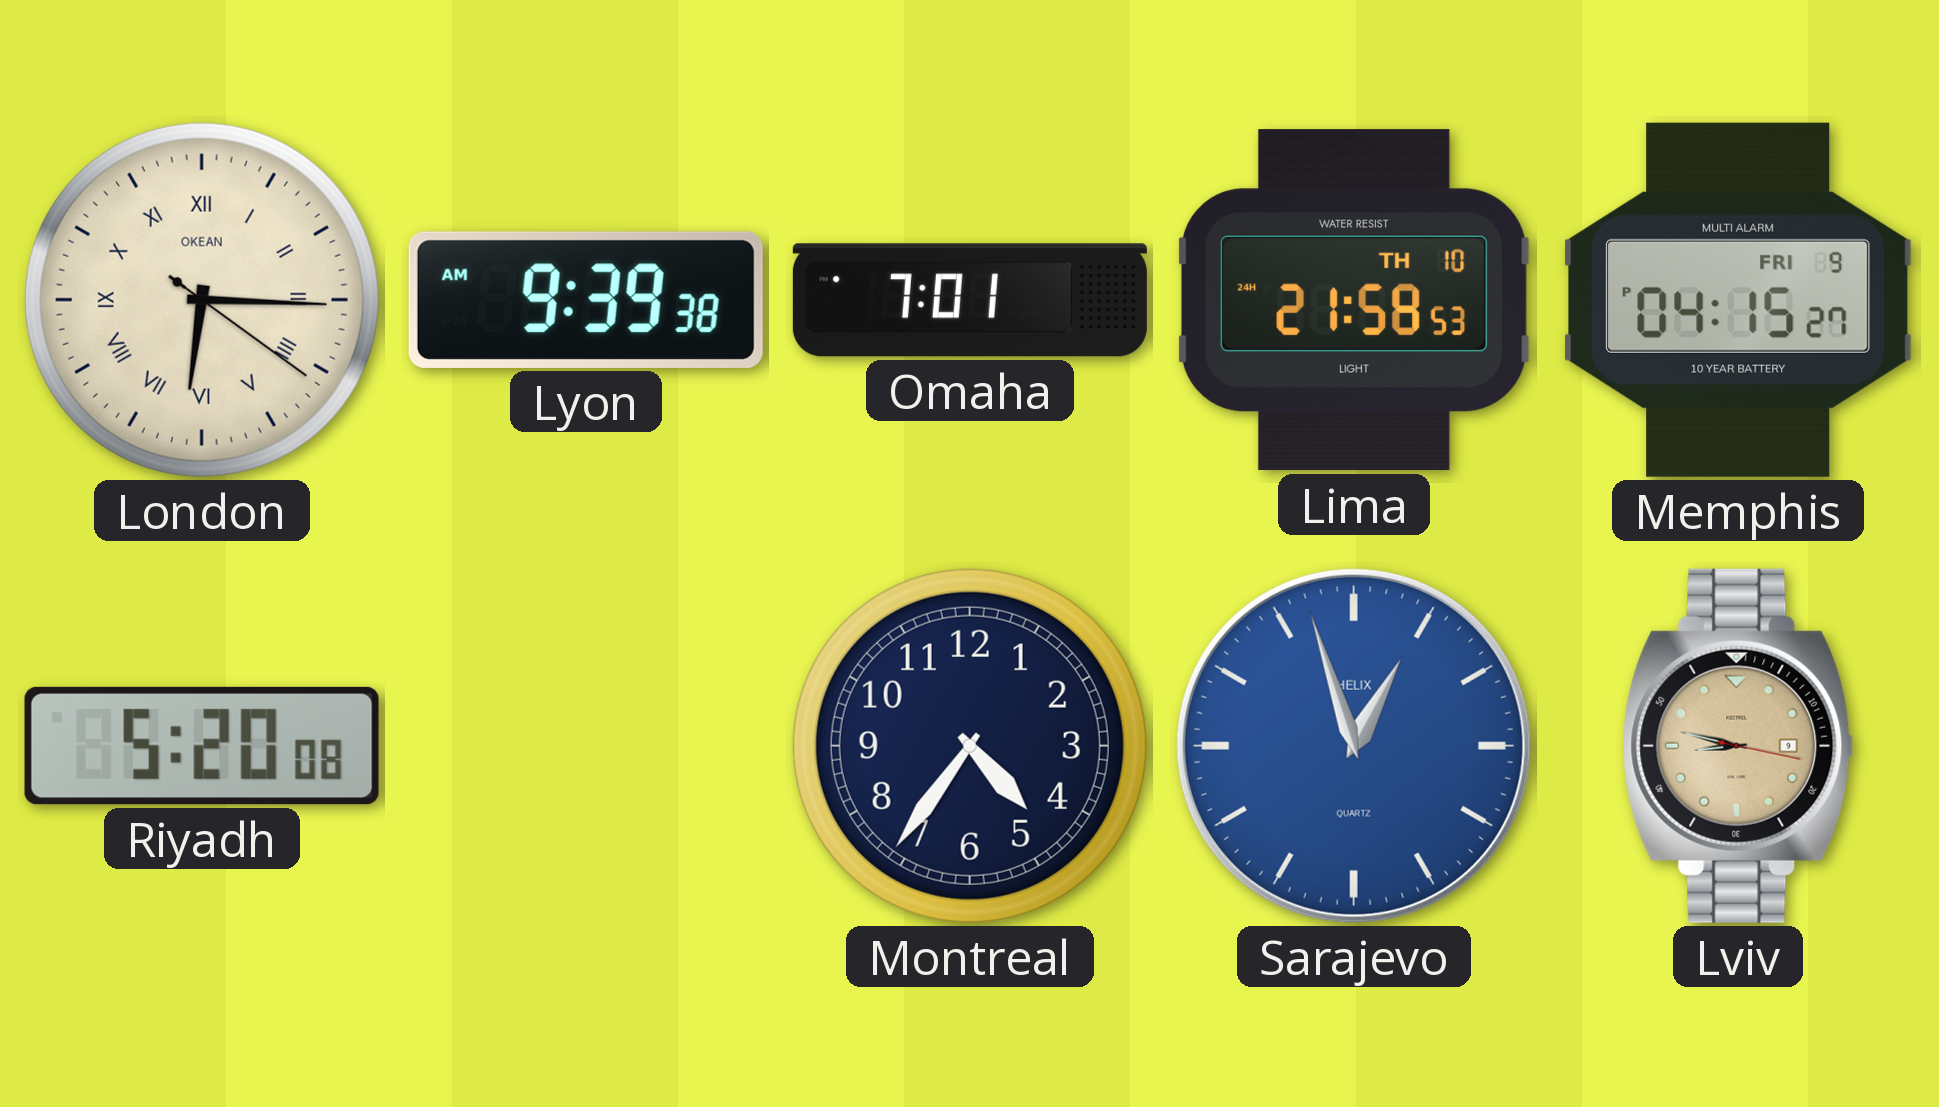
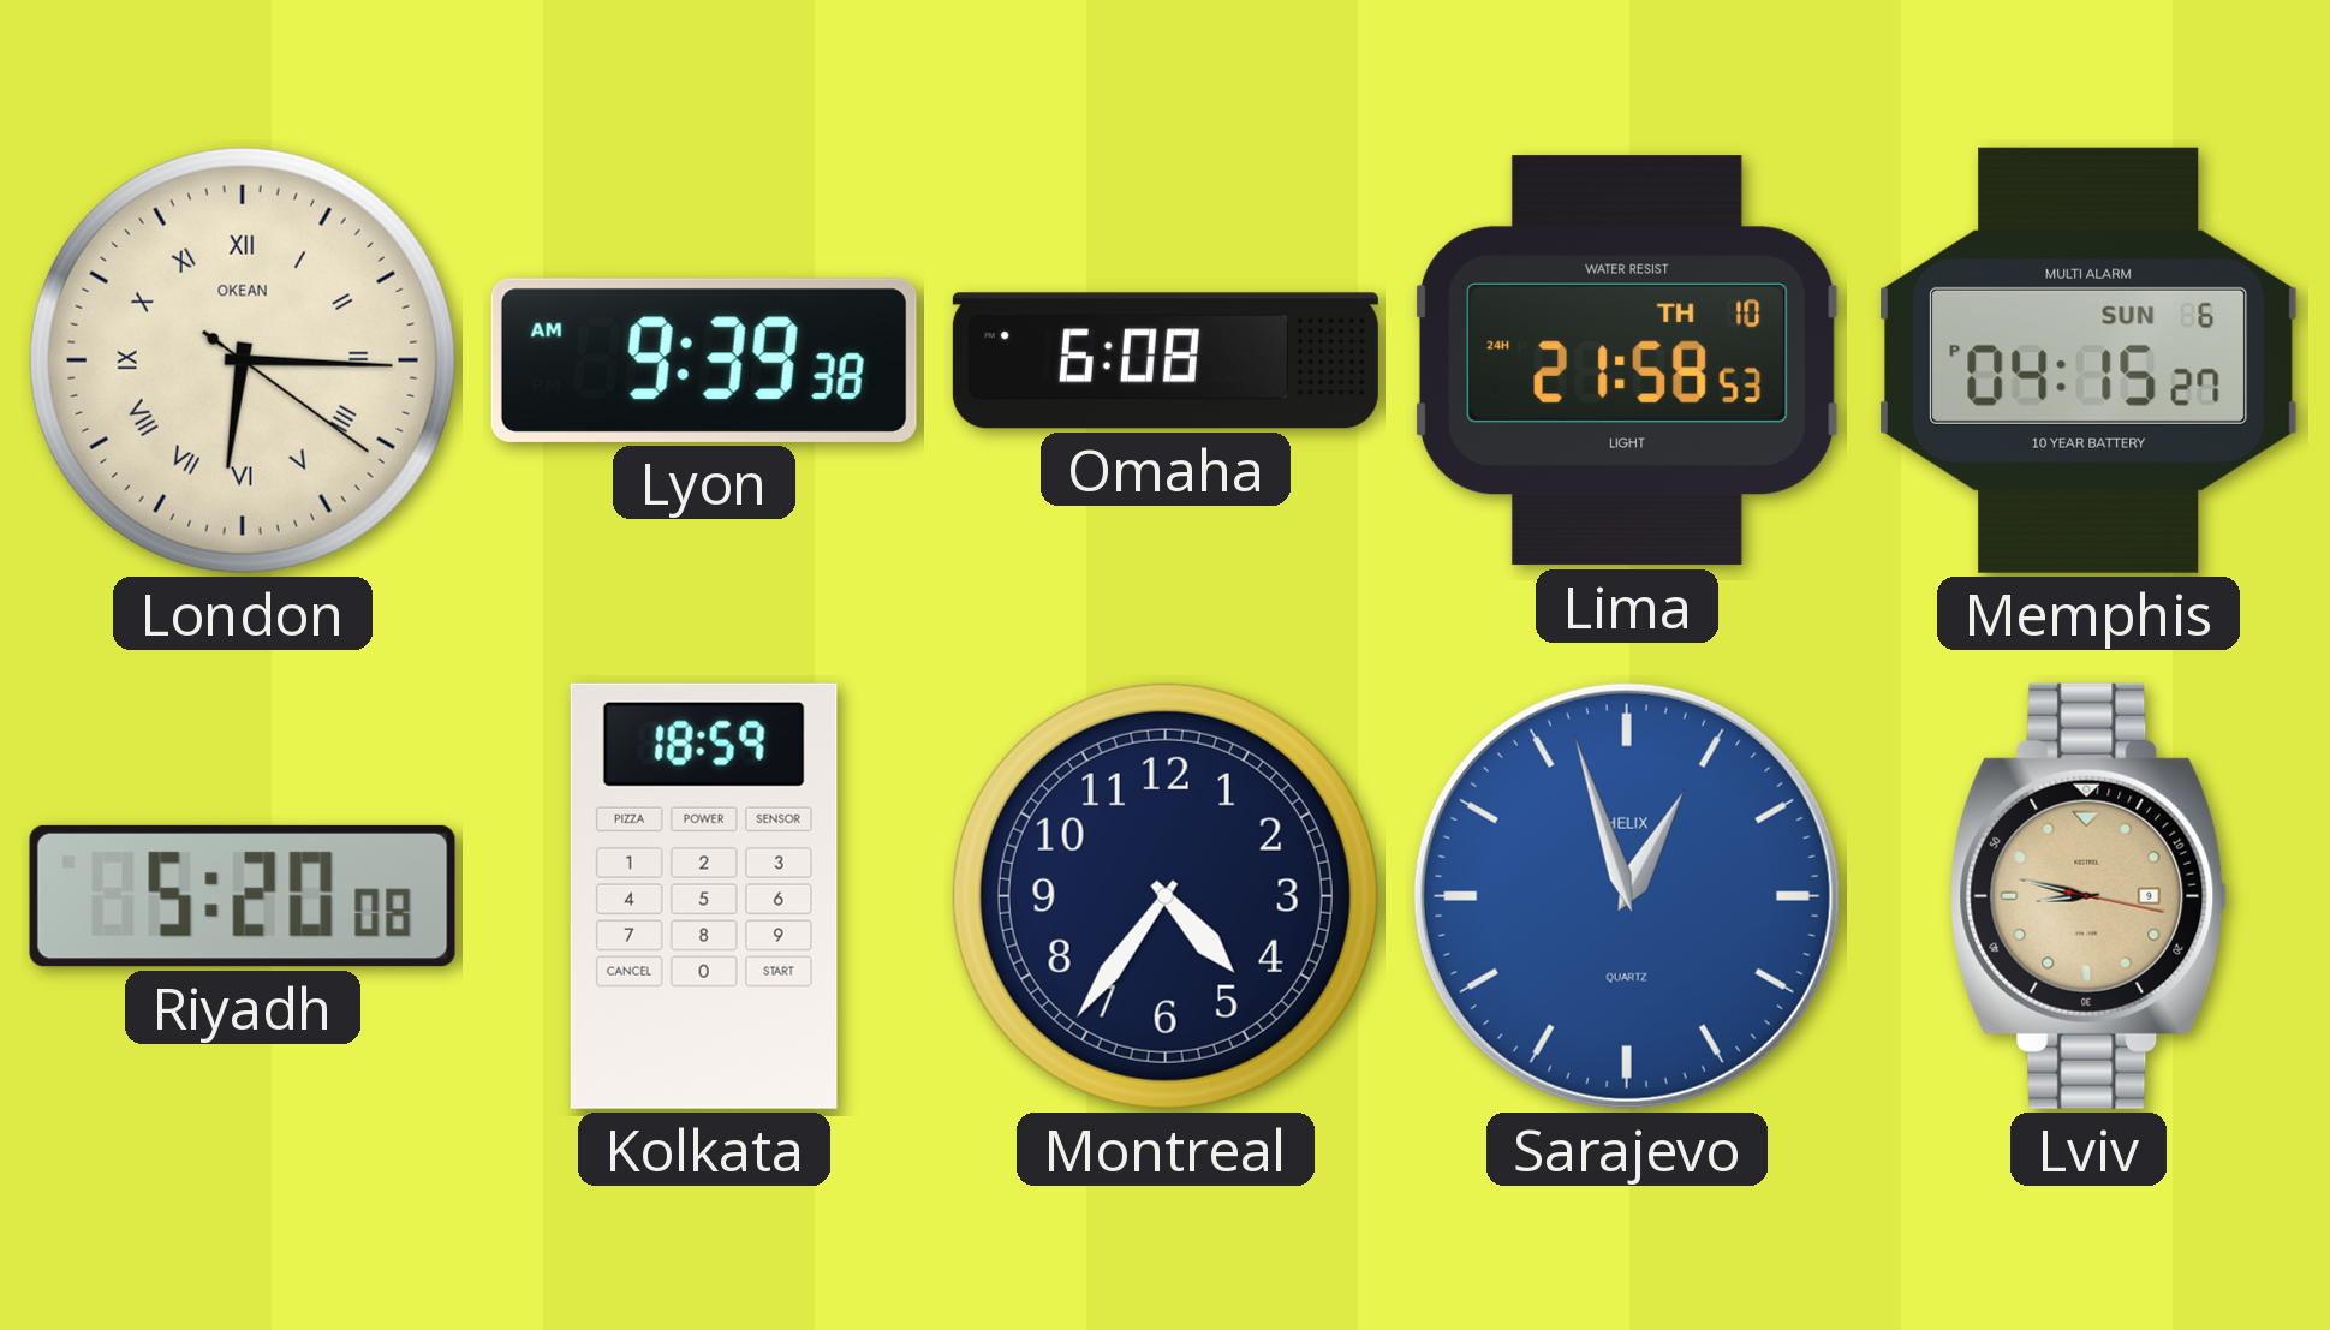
Omaha: 7:01 -> 6:08
Memphis date: FRI 9 -> SUN 6
Kolkata: none -> 18:59
